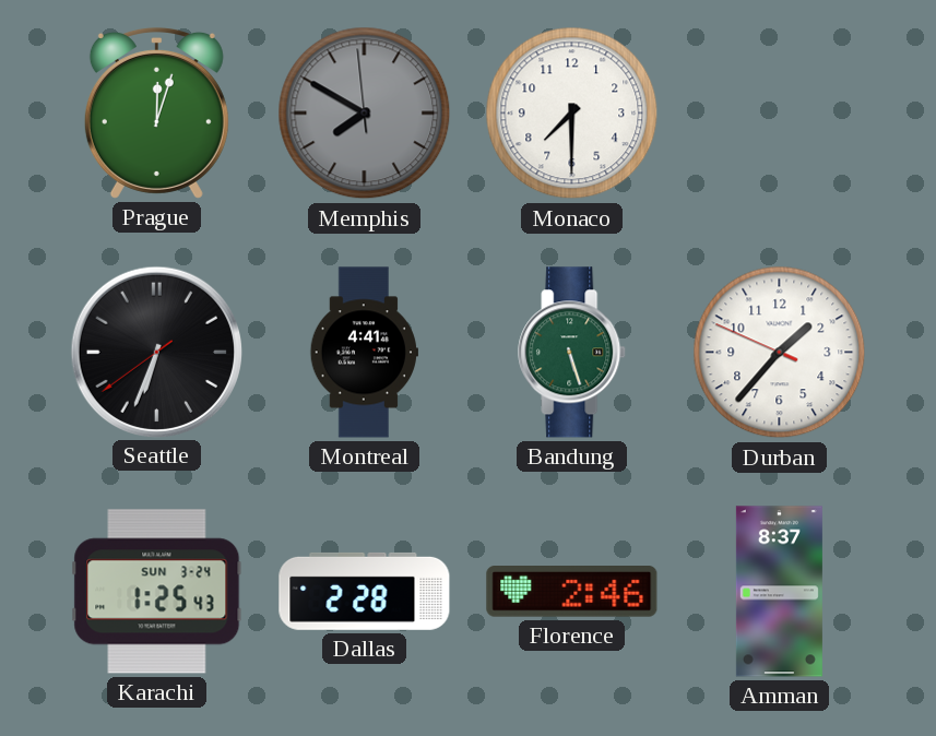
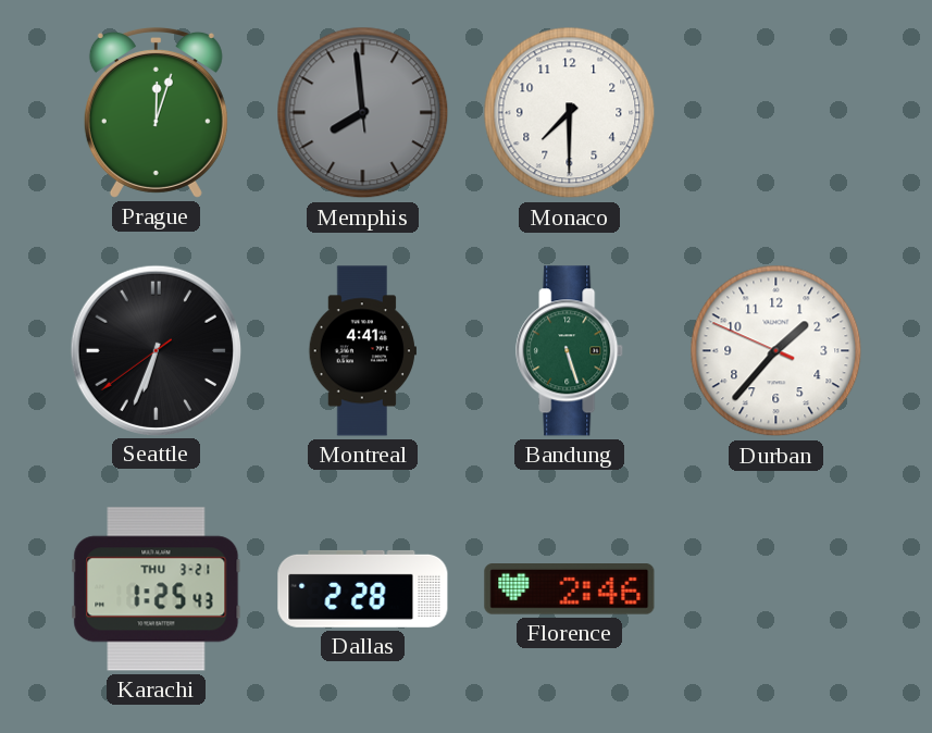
Memphis: 7:49 -> 7:58
Karachi date: SUN 3-24 -> THU 3-21
Amman: 8:37 -> none
